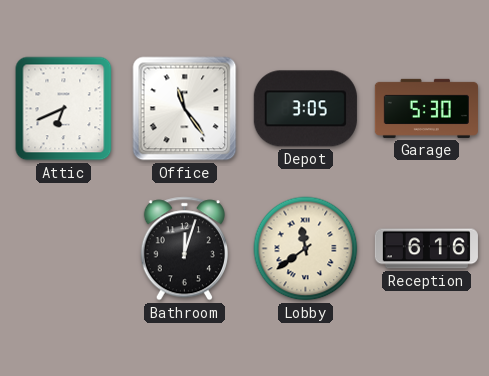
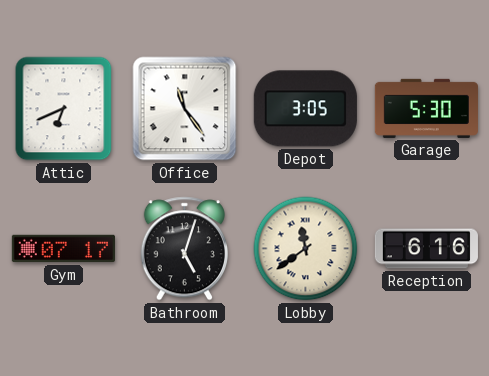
Gym: none -> 07:17
Bathroom: 12:03 -> 5:03
